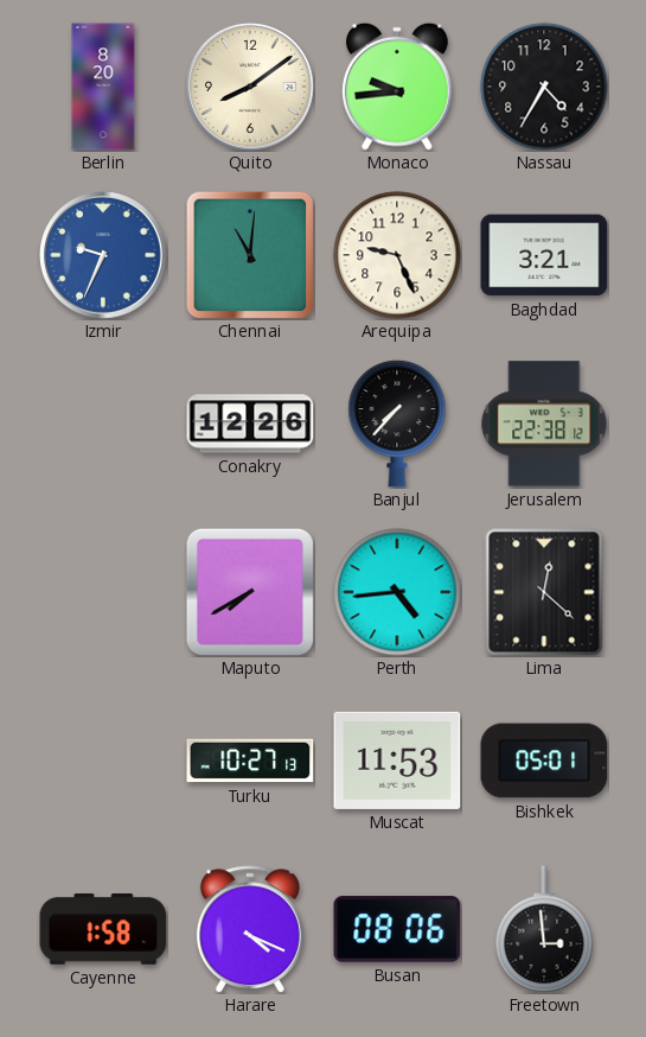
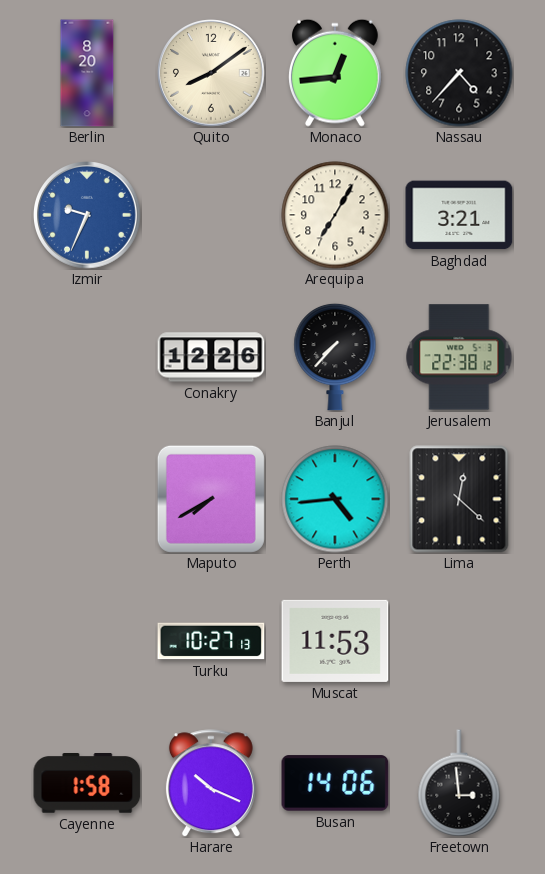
Monaco: 9:44 -> 12:44
Nassau: 4:35 -> 4:37
Chennai: 11:01 -> none
Arequipa: 9:26 -> 7:05
Bishkek: 05:01 -> none
Harare: 4:19 -> 10:19
Busan: 08:06 -> 14:06
